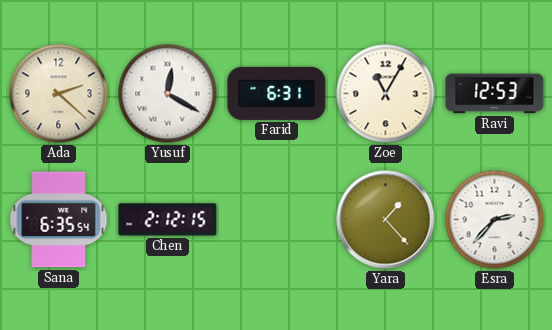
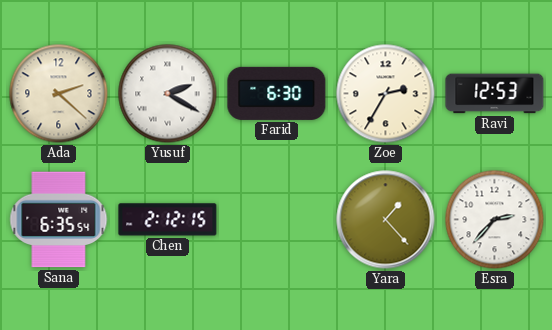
Yusuf: 12:20 -> 2:20
Farid: 6:31 -> 6:30
Zoe: 11:05 -> 2:35
